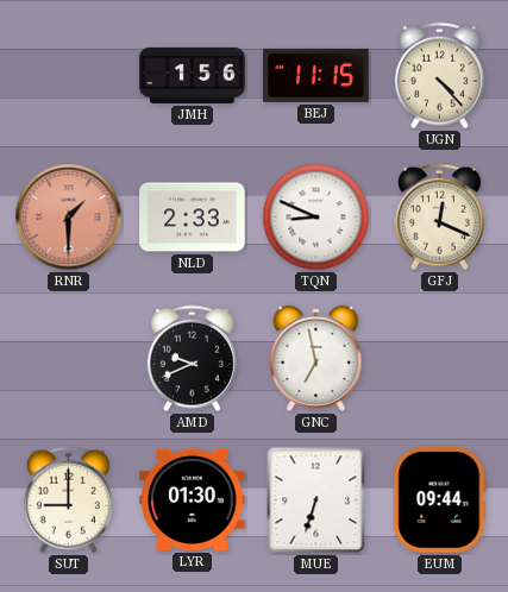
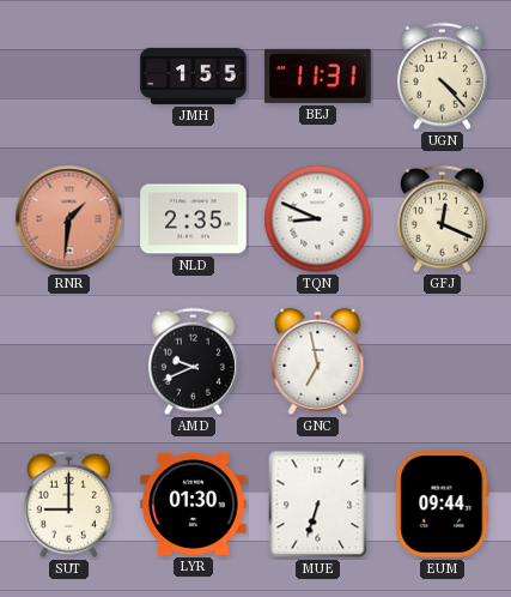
JMH: 1:56 -> 1:55
BEJ: 11:15 -> 11:31
RNR: 1:30 -> 1:31
NLD: 2:33 -> 2:35
